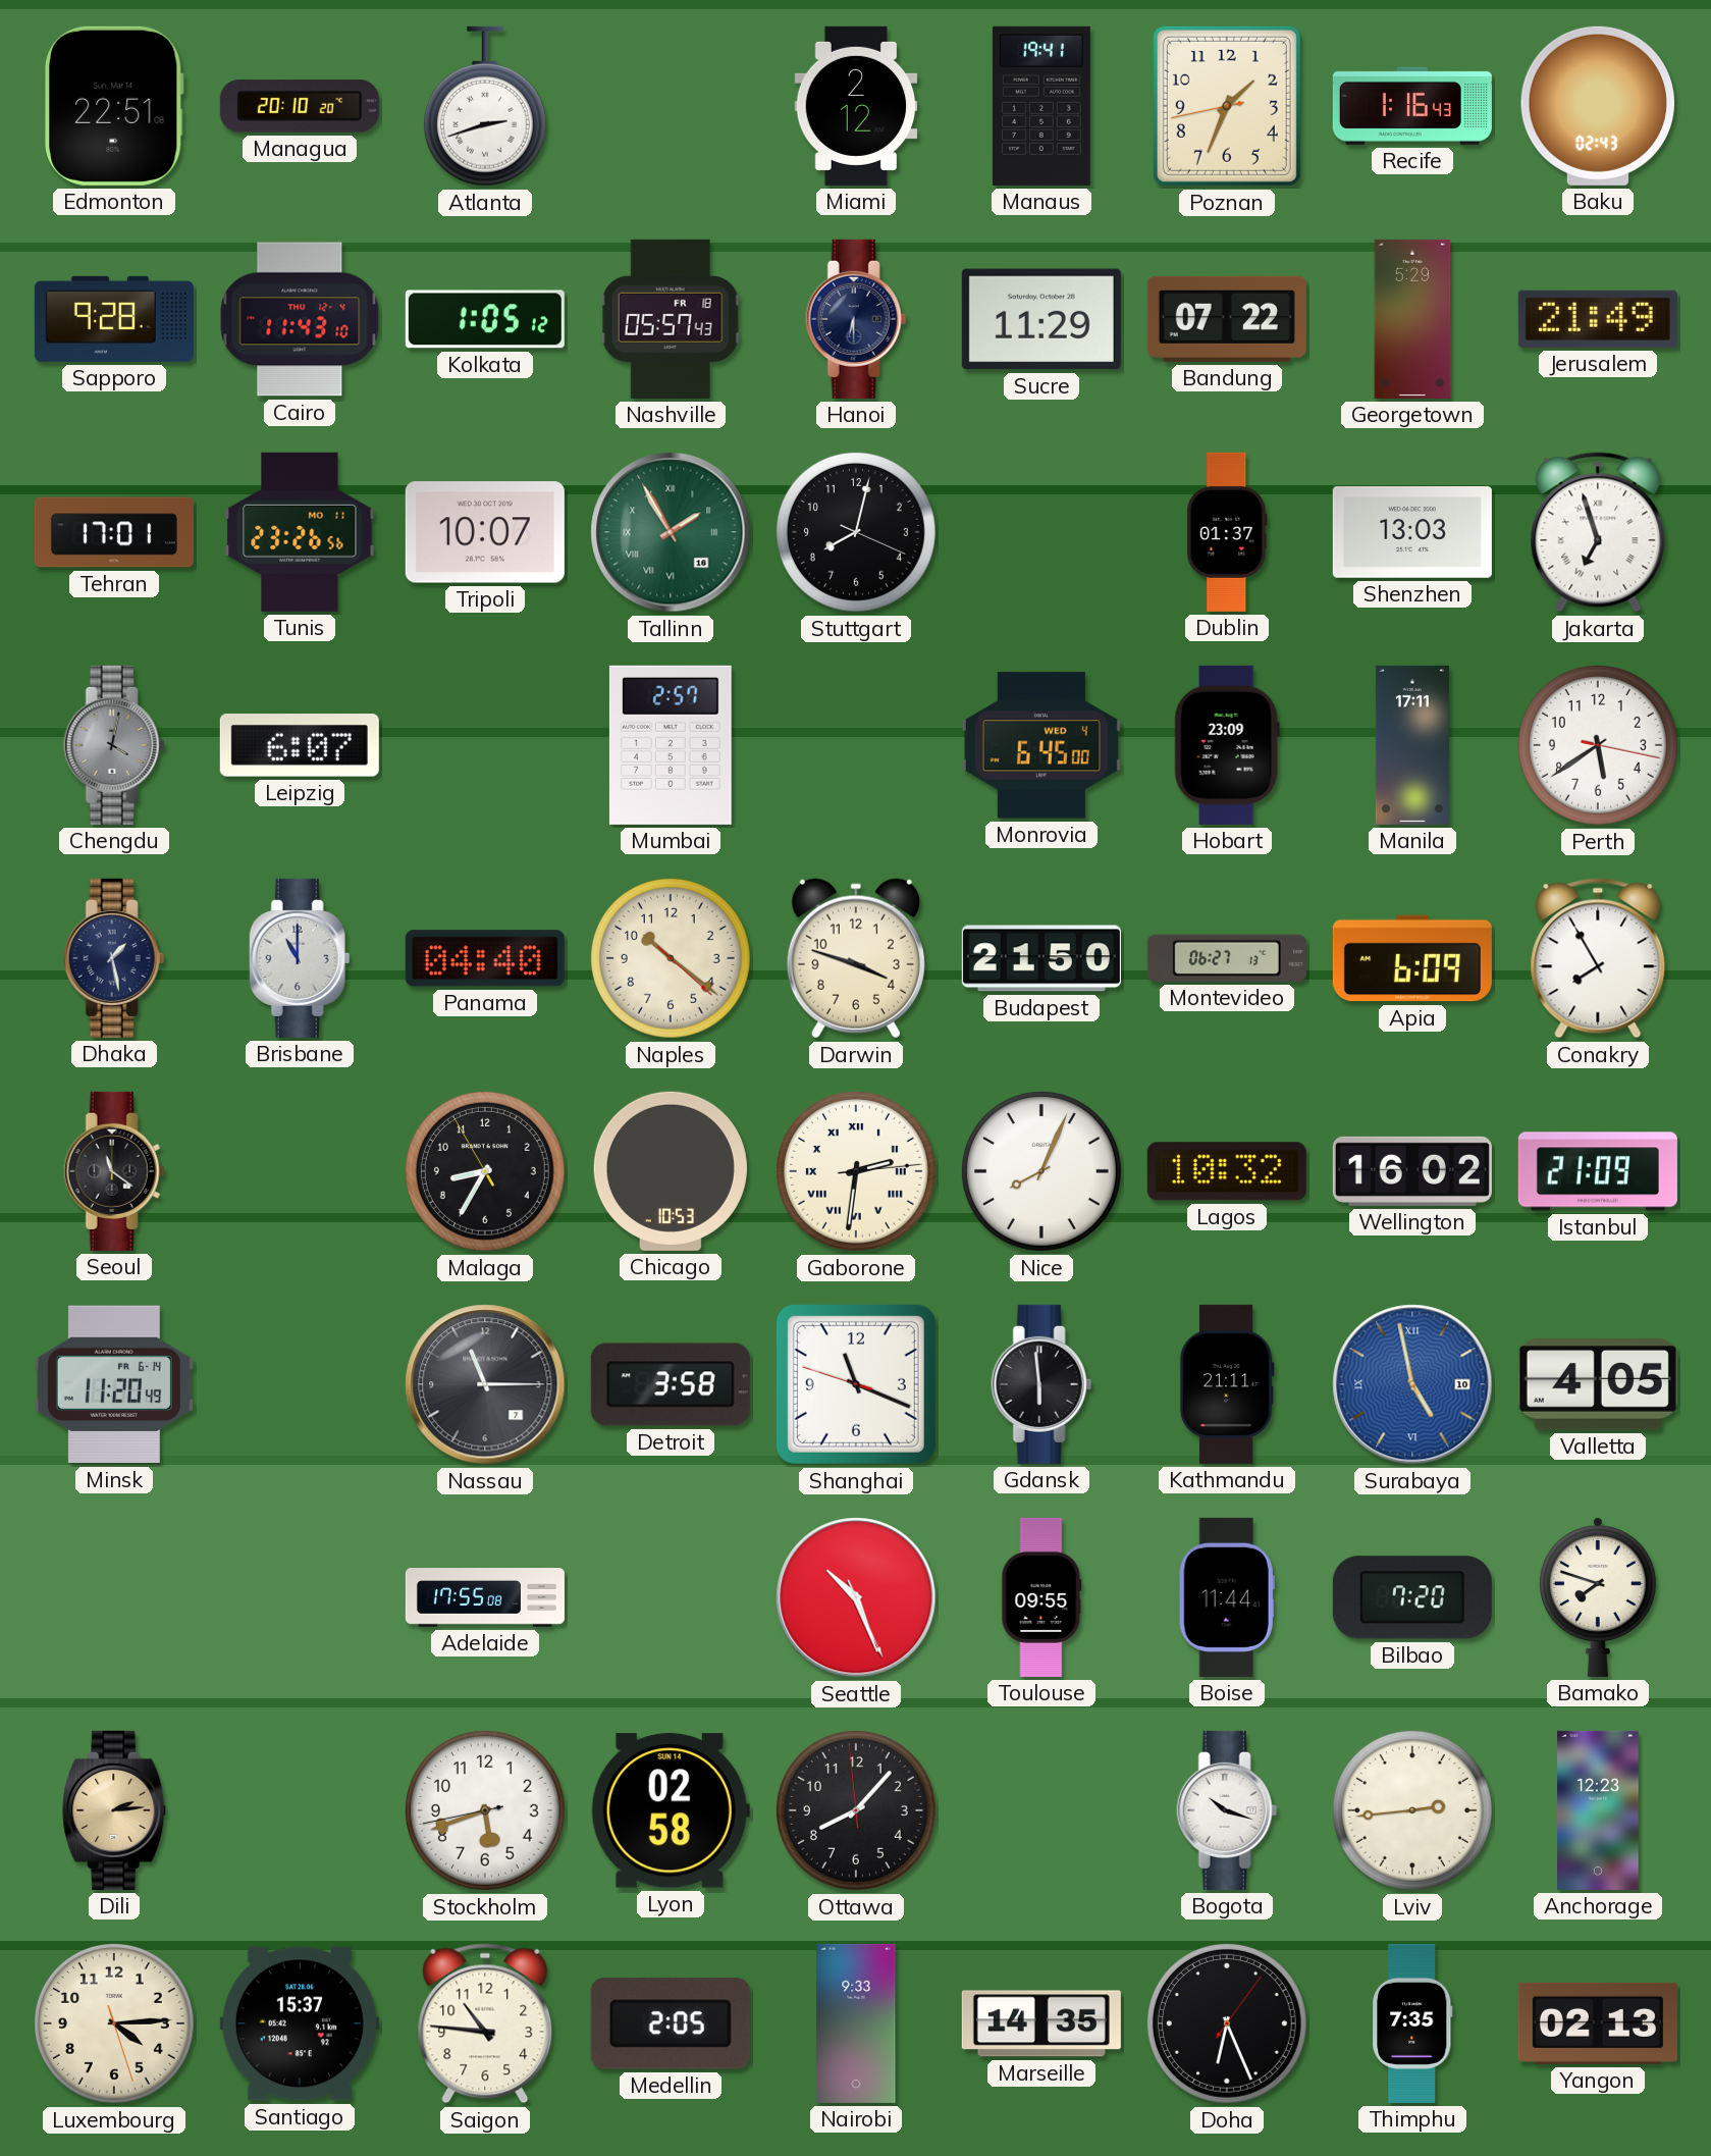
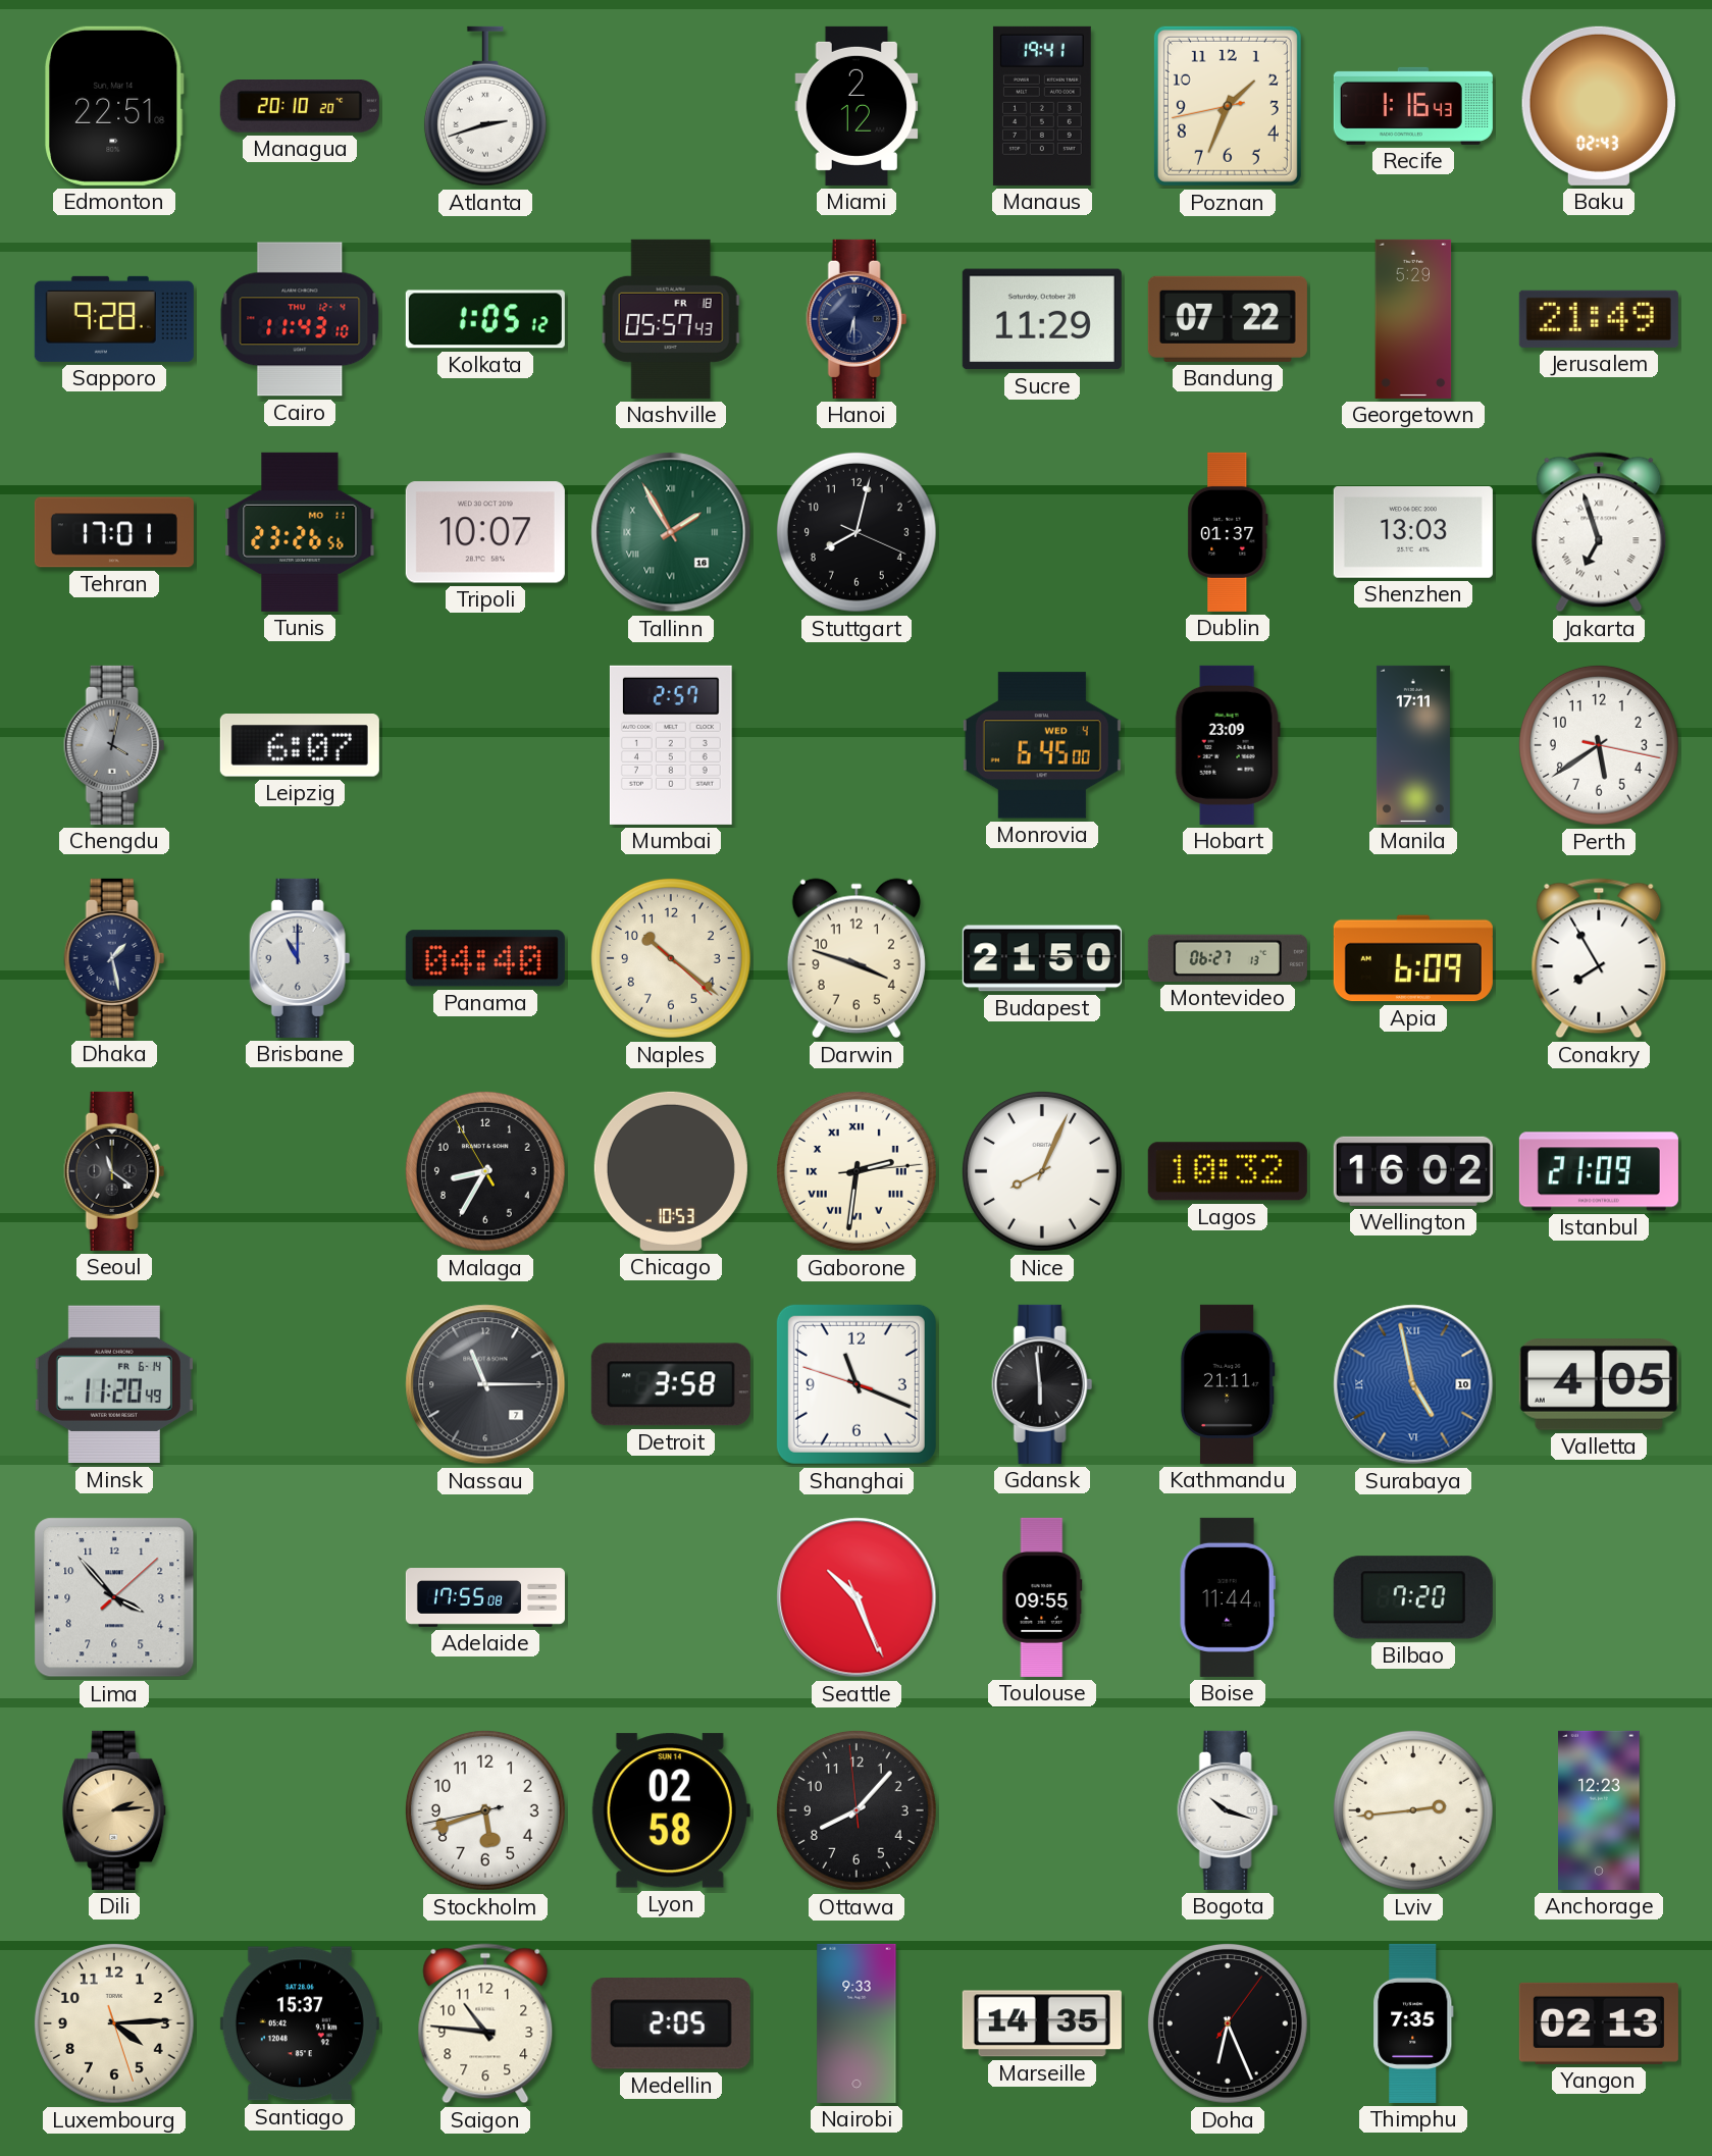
Lima: none -> 3:53
Bamako: 7:48 -> none
